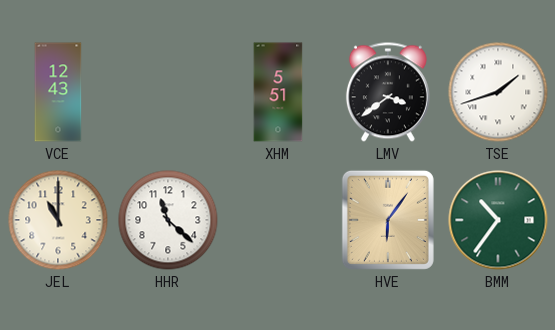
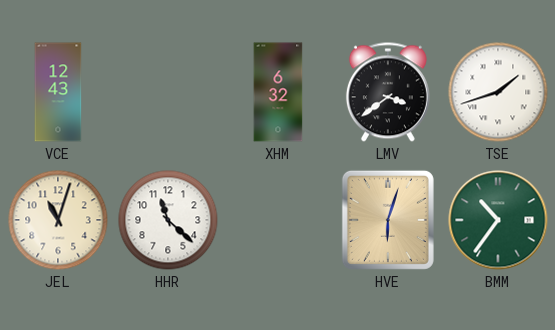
XHM: 5:51 -> 6:32
JEL: 11:00 -> 11:03
HVE: 6:06 -> 6:03
